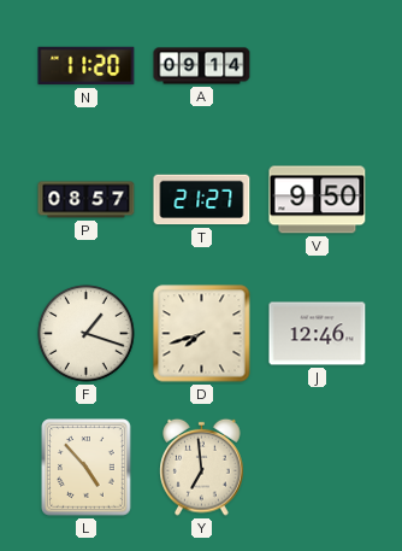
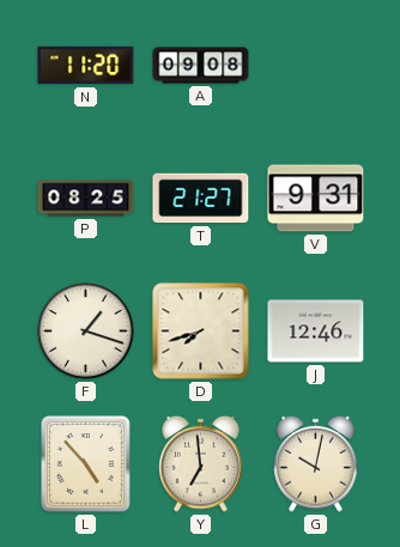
A: 09:14 -> 09:08
P: 08:57 -> 08:25
V: 9:50 -> 9:31
G: none -> 10:02
